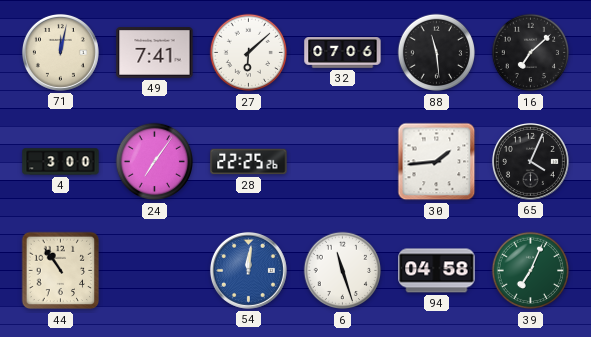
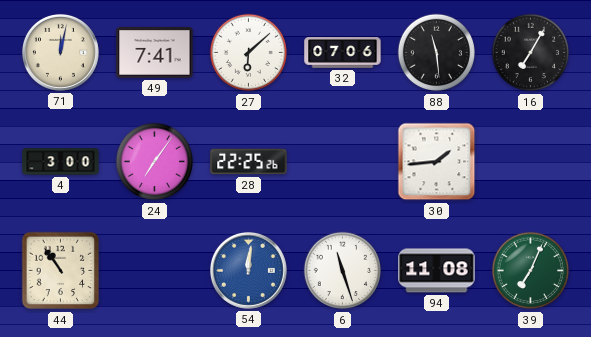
16: 7:08 -> 7:05
65: 4:04 -> none
94: 04:58 -> 11:08
